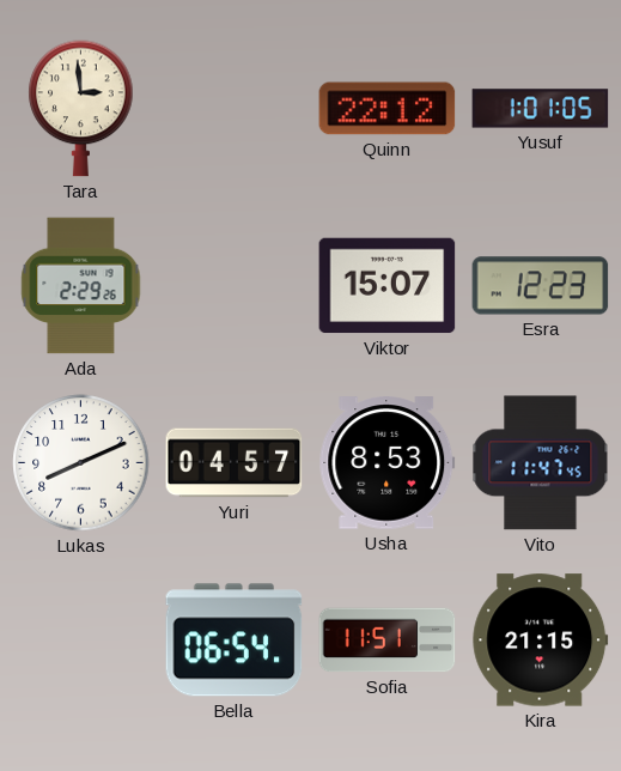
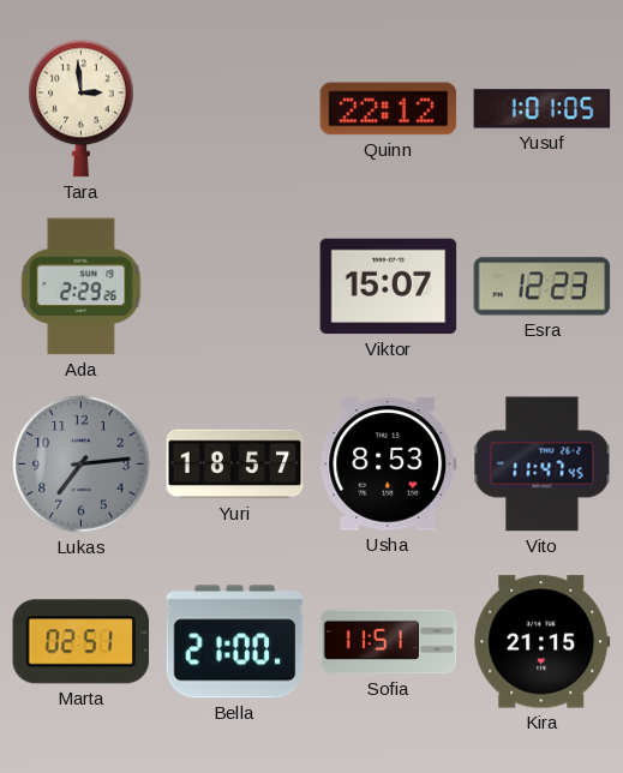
Lukas: 8:11 -> 7:14
Lukas dial: white -> grey
Yuri: 04:57 -> 18:57
Marta: none -> 02:51
Bella: 06:54 -> 21:00
